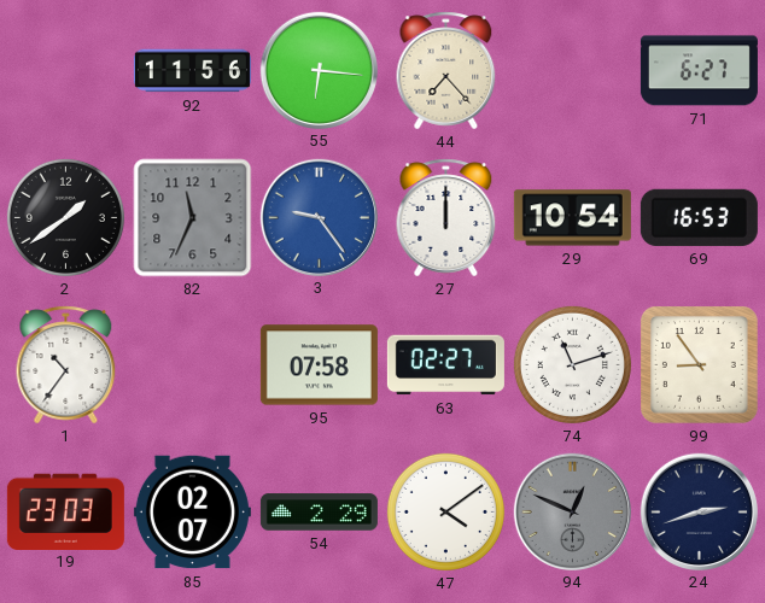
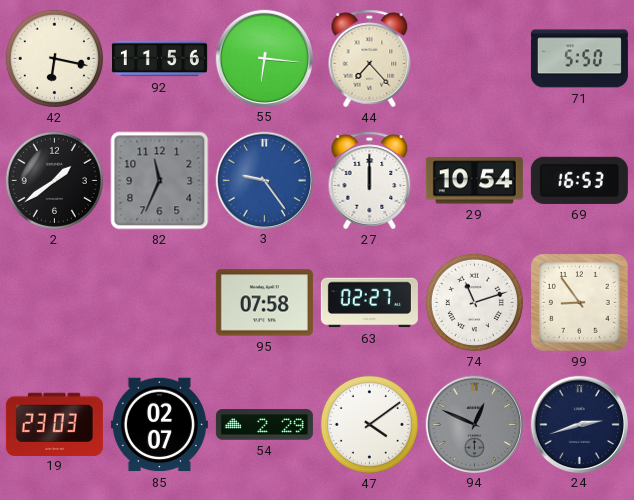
42: none -> 6:17
71: 6:27 -> 5:50
1: 10:36 -> none
